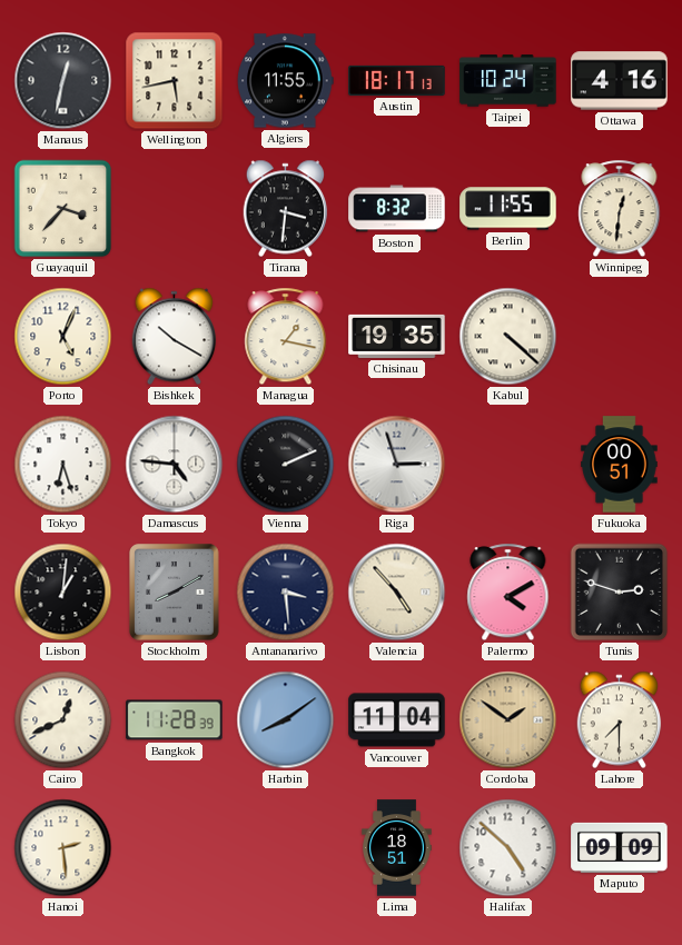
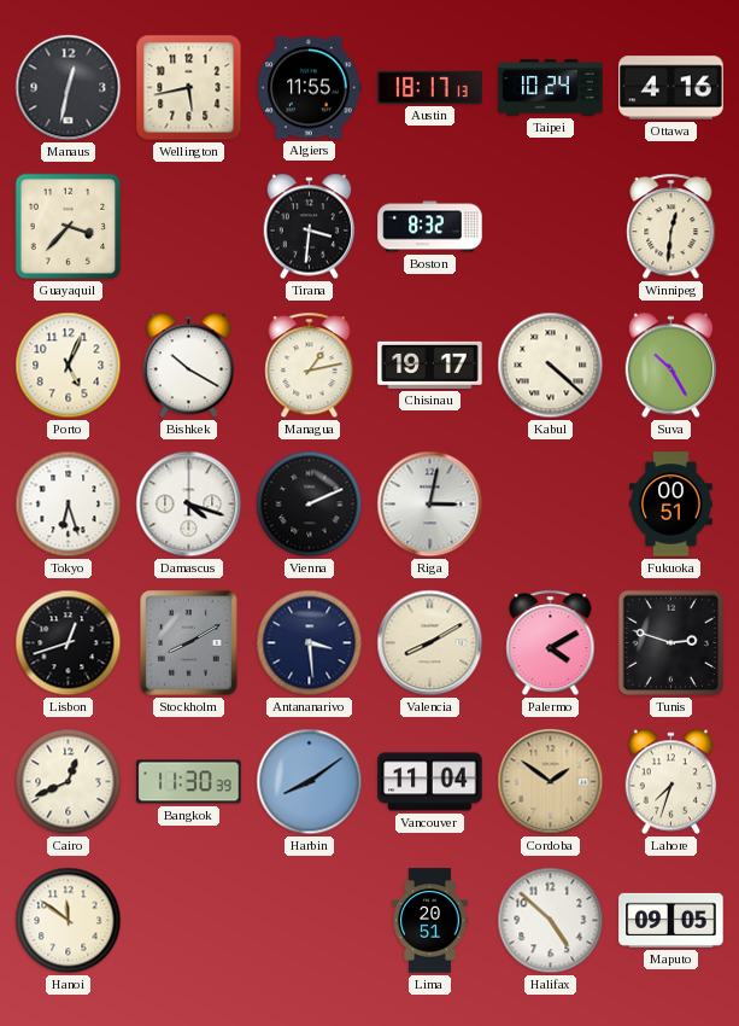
Berlin: 11:55 -> none
Managua: 1:17 -> 1:13
Chisinau: 19:35 -> 19:17
Suva: none -> 10:25
Damascus: 4:46 -> 4:18
Riga: 2:57 -> 3:02
Lisbon: 1:01 -> 12:42
Valencia: 4:53 -> 8:10
Bangkok: 11:28 -> 11:30
Lahore: 7:30 -> 7:33
Hanoi: 2:29 -> 11:51
Lima: 18:51 -> 20:51
Maputo: 09:09 -> 09:05
